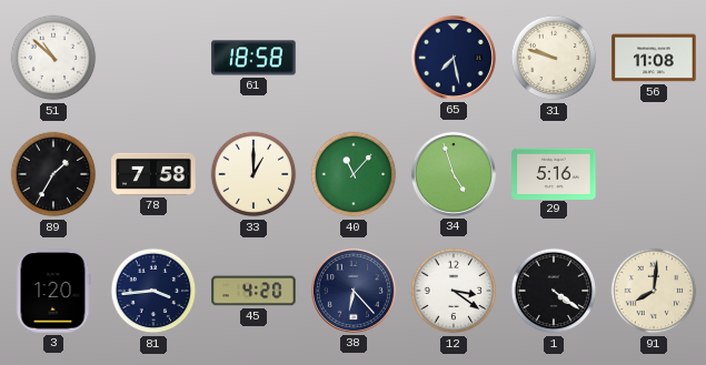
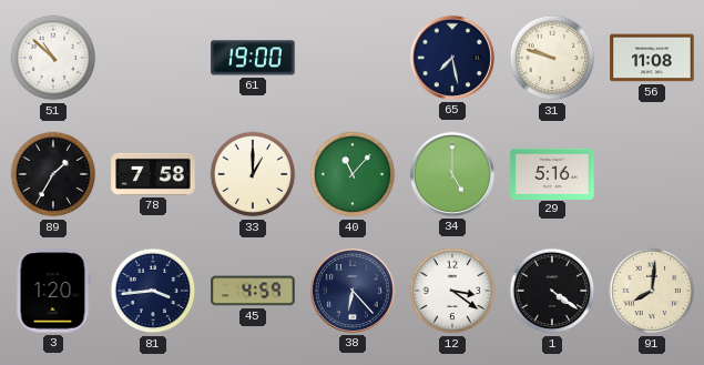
61: 18:58 -> 19:00
34: 4:57 -> 5:00
45: 4:20 -> 4:59
